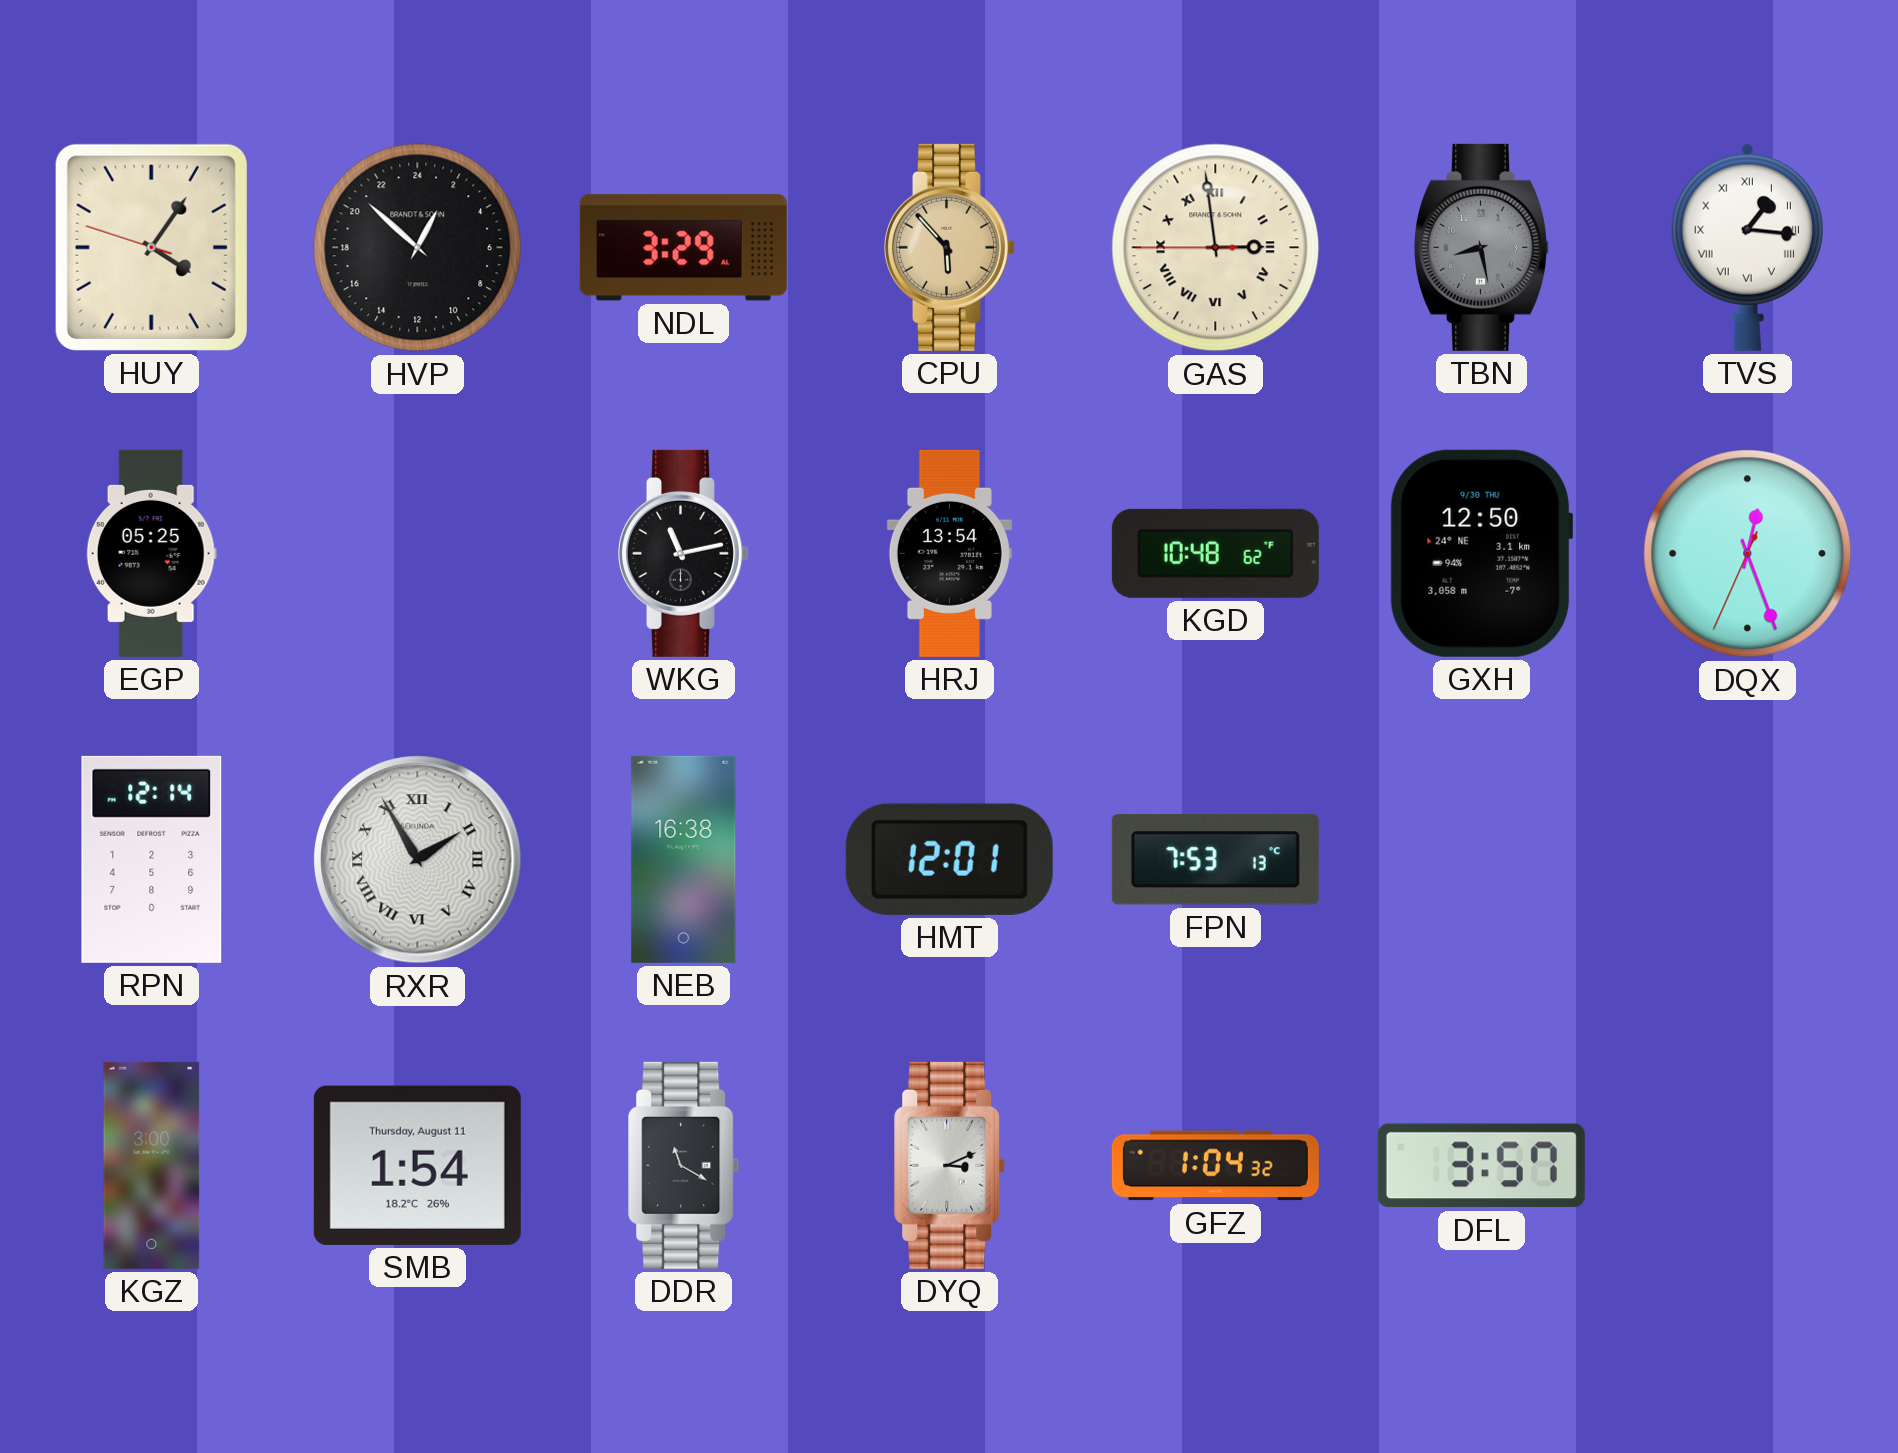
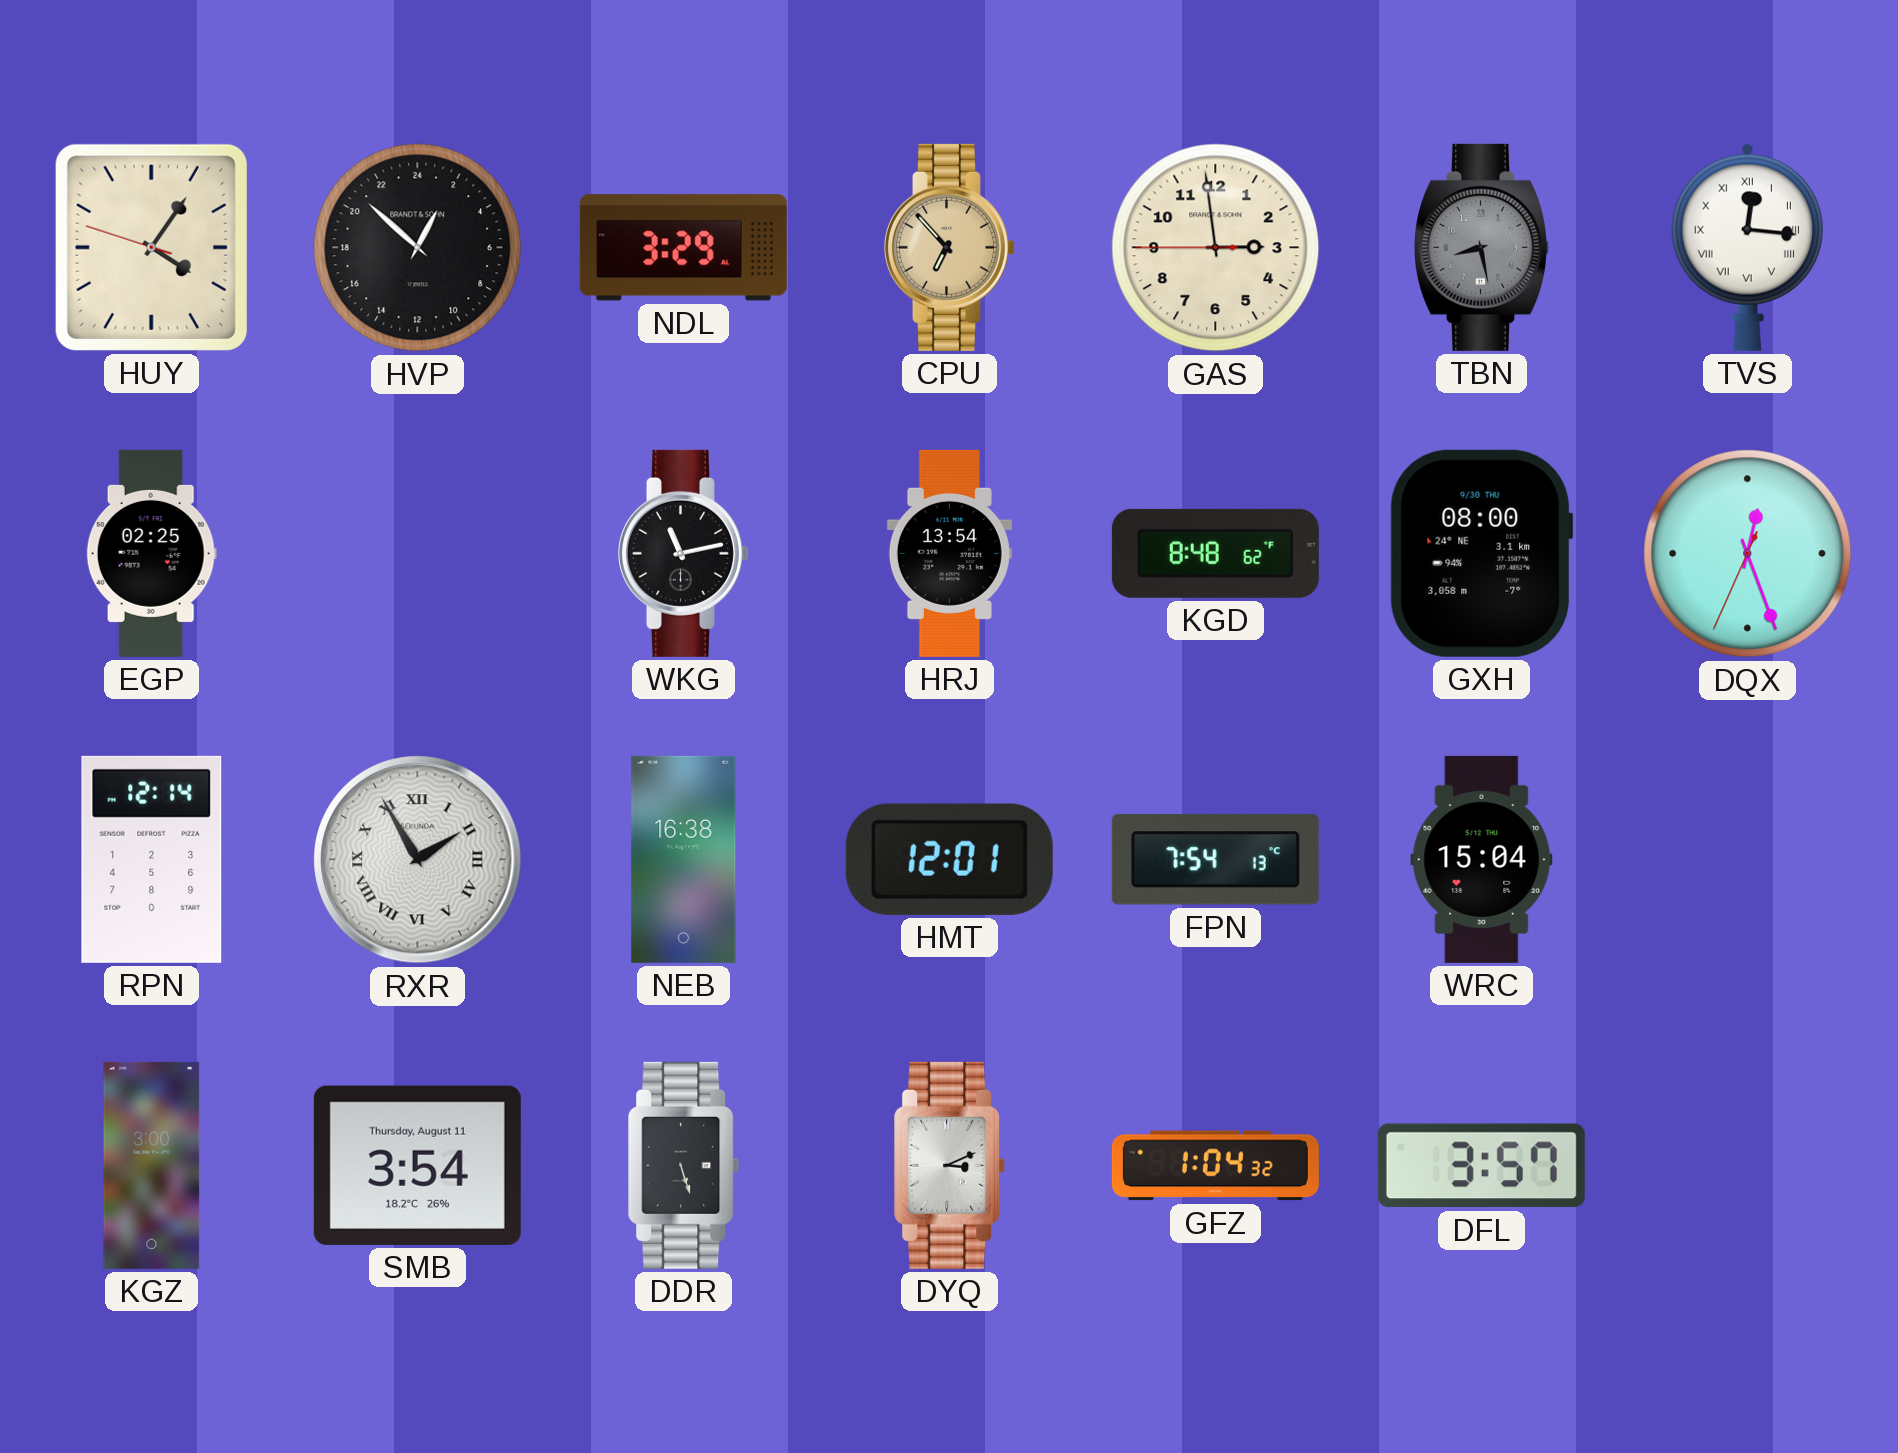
CPU: 5:53 -> 6:53
GAS numerals: Roman -> Arabic
TVS: 1:16 -> 12:16
EGP: 05:25 -> 02:25
KGD: 10:48 -> 8:48
GXH: 12:50 -> 08:00
FPN: 7:53 -> 7:54
WRC: none -> 15:04
SMB: 1:54 -> 3:54
DDR: 11:20 -> 5:27
